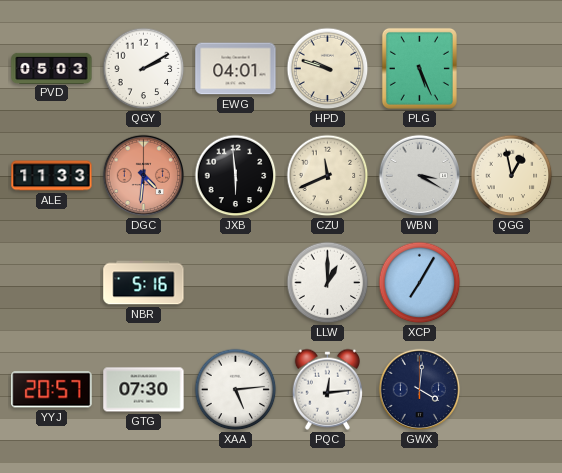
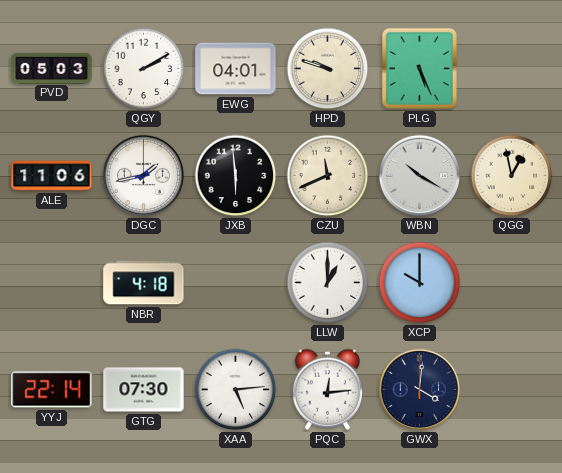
ALE: 11:33 -> 11:06
DGC: 4:31 -> 1:43
DGC dial: salmon -> white
WBN: 3:20 -> 10:20
NBR: 5:16 -> 4:18
XCP: 7:05 -> 10:00
YYJ: 20:57 -> 22:14
